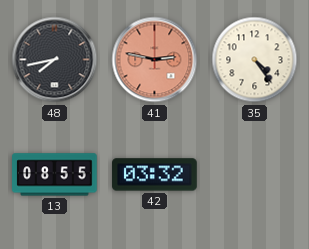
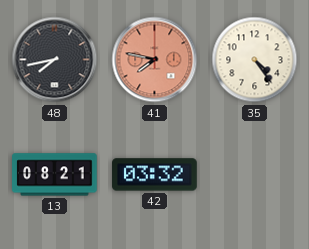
41: 2:47 -> 7:47
13: 08:55 -> 08:21
